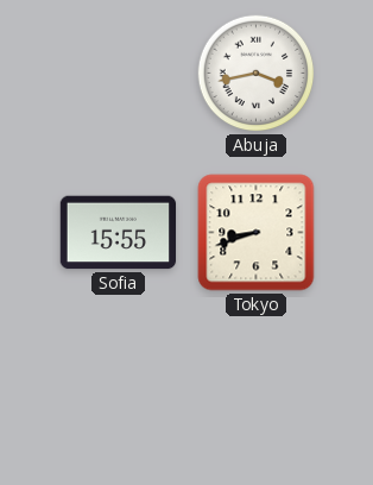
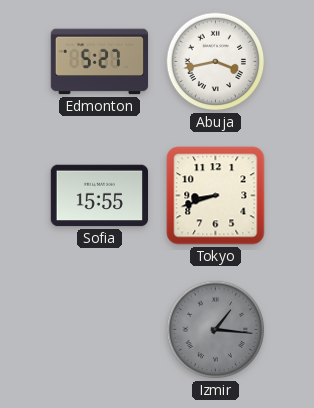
Edmonton: none -> 5:27
Izmir: none -> 1:16
